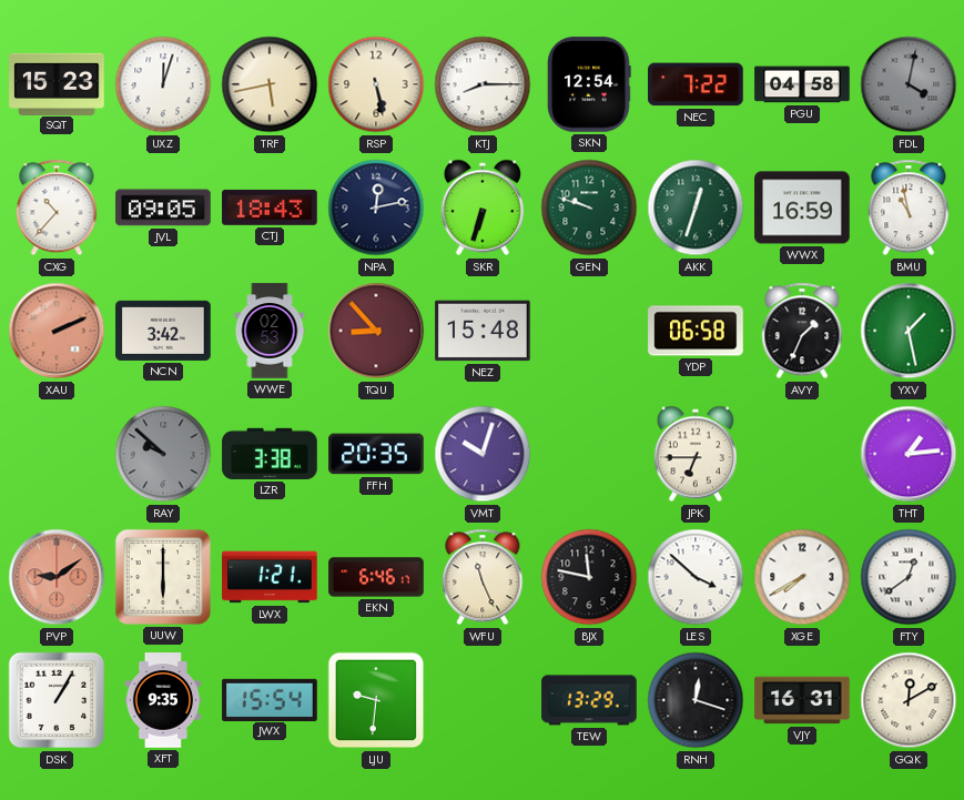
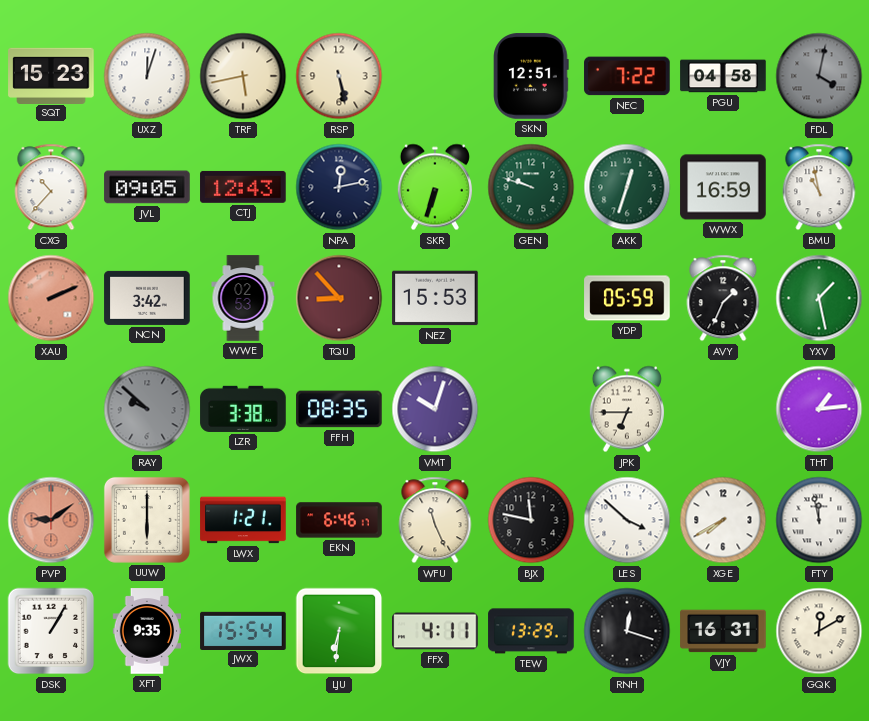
KTJ: 8:15 -> none
SKN: 12:54 -> 12:51
CTJ: 18:43 -> 12:43
NEZ: 15:48 -> 15:53
YDP: 06:58 -> 05:59
FFH: 20:35 -> 08:35
FTY: 12:39 -> 11:58
LJU: 9:31 -> 6:31
FFX: none -> 4:11
